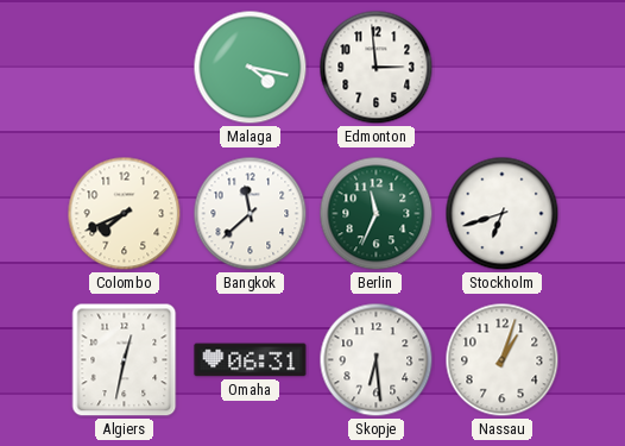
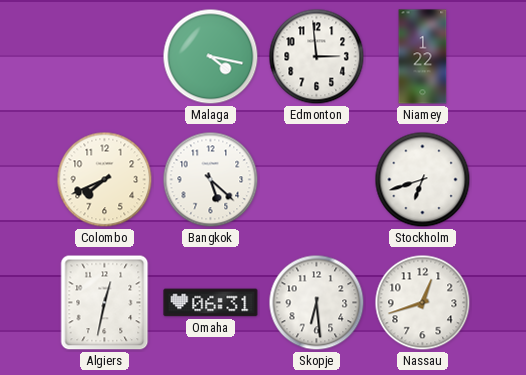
Niamey: none -> 1:22
Bangkok: 11:38 -> 5:22
Berlin: 11:34 -> none
Nassau: 1:03 -> 12:42
